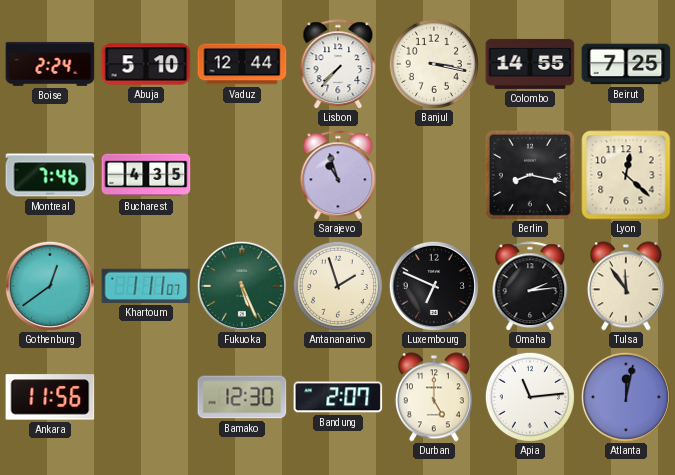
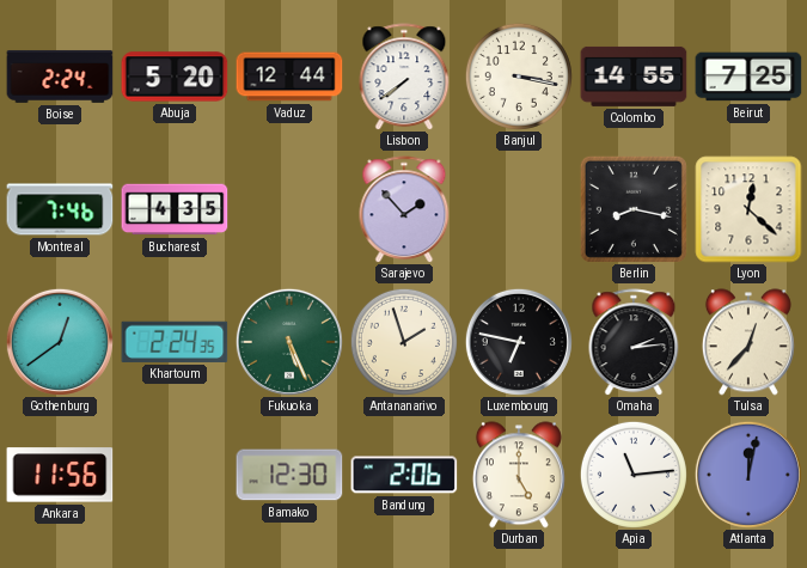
Abuja: 5:10 -> 5:20
Lisbon: 7:37 -> 7:39
Sarajevo: 10:57 -> 1:53
Khartoum: 1:11 -> 2:24
Luxembourg: 6:49 -> 6:47
Tulsa: 11:54 -> 12:37
Bandung: 2:07 -> 2:06
